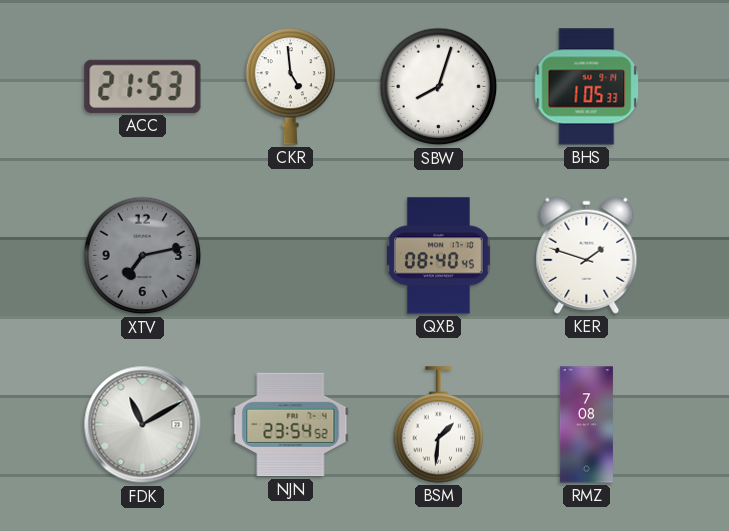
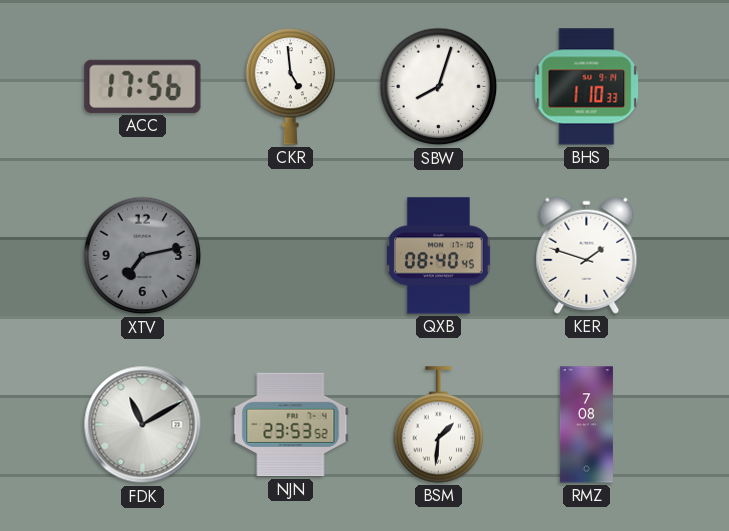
ACC: 21:53 -> 17:56
BHS: 1:05 -> 1:10
NJN: 23:54 -> 23:53
